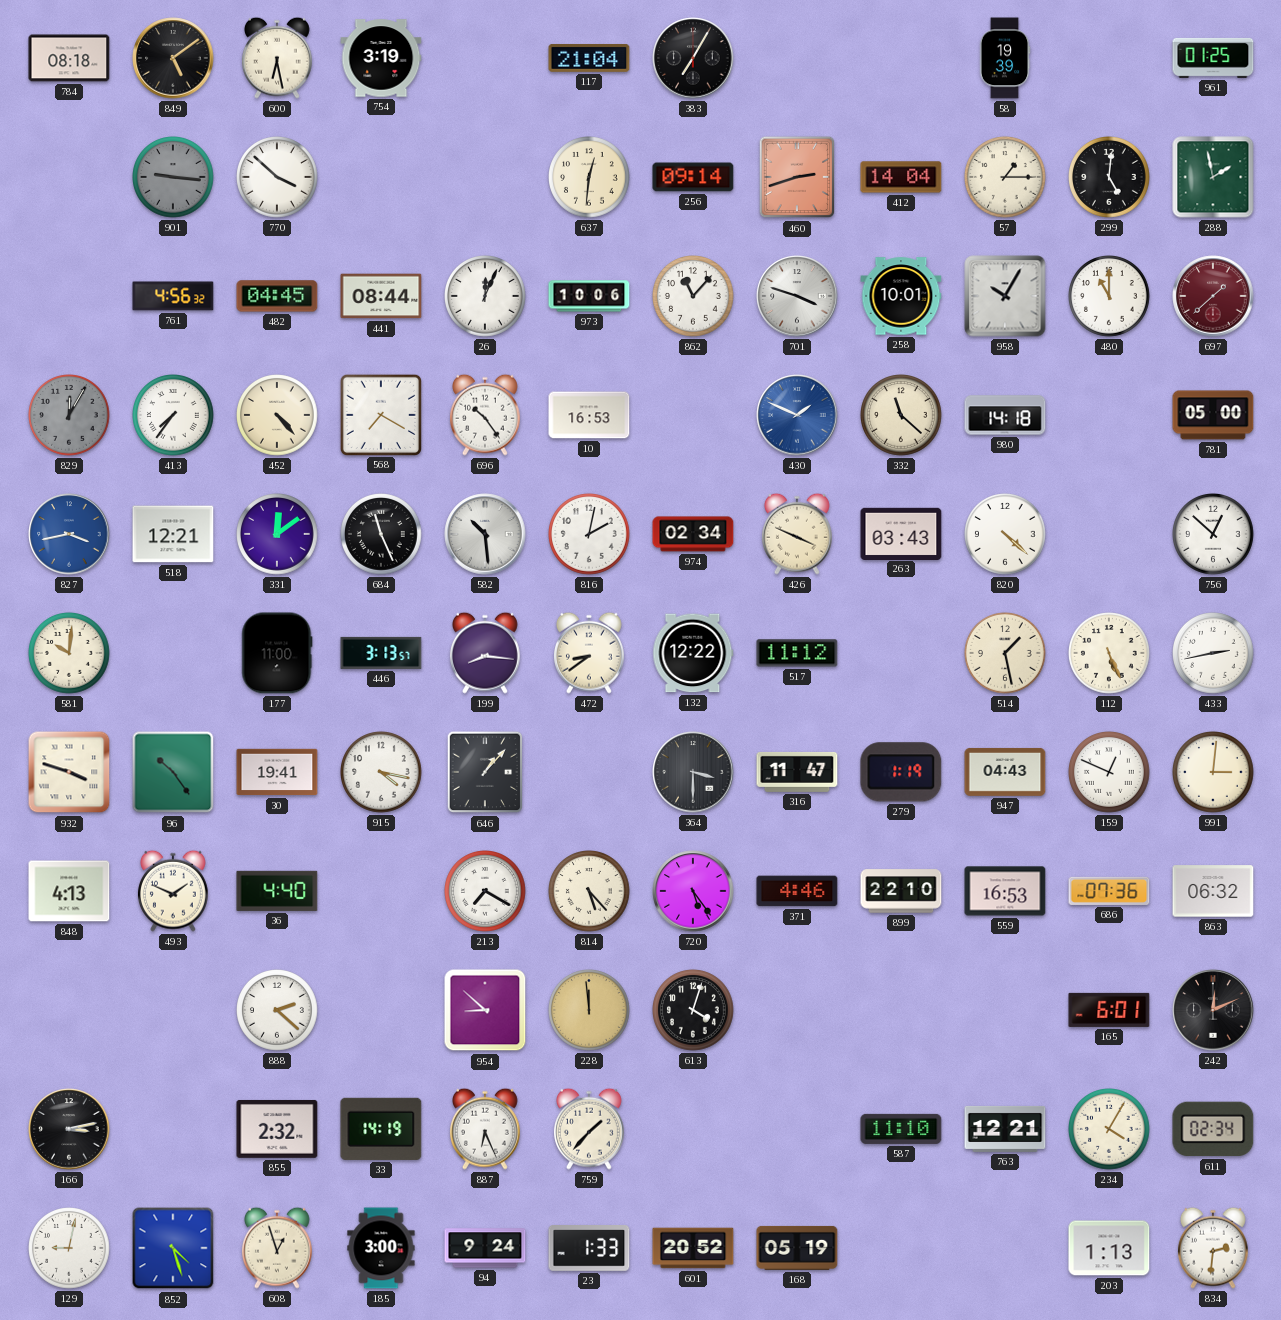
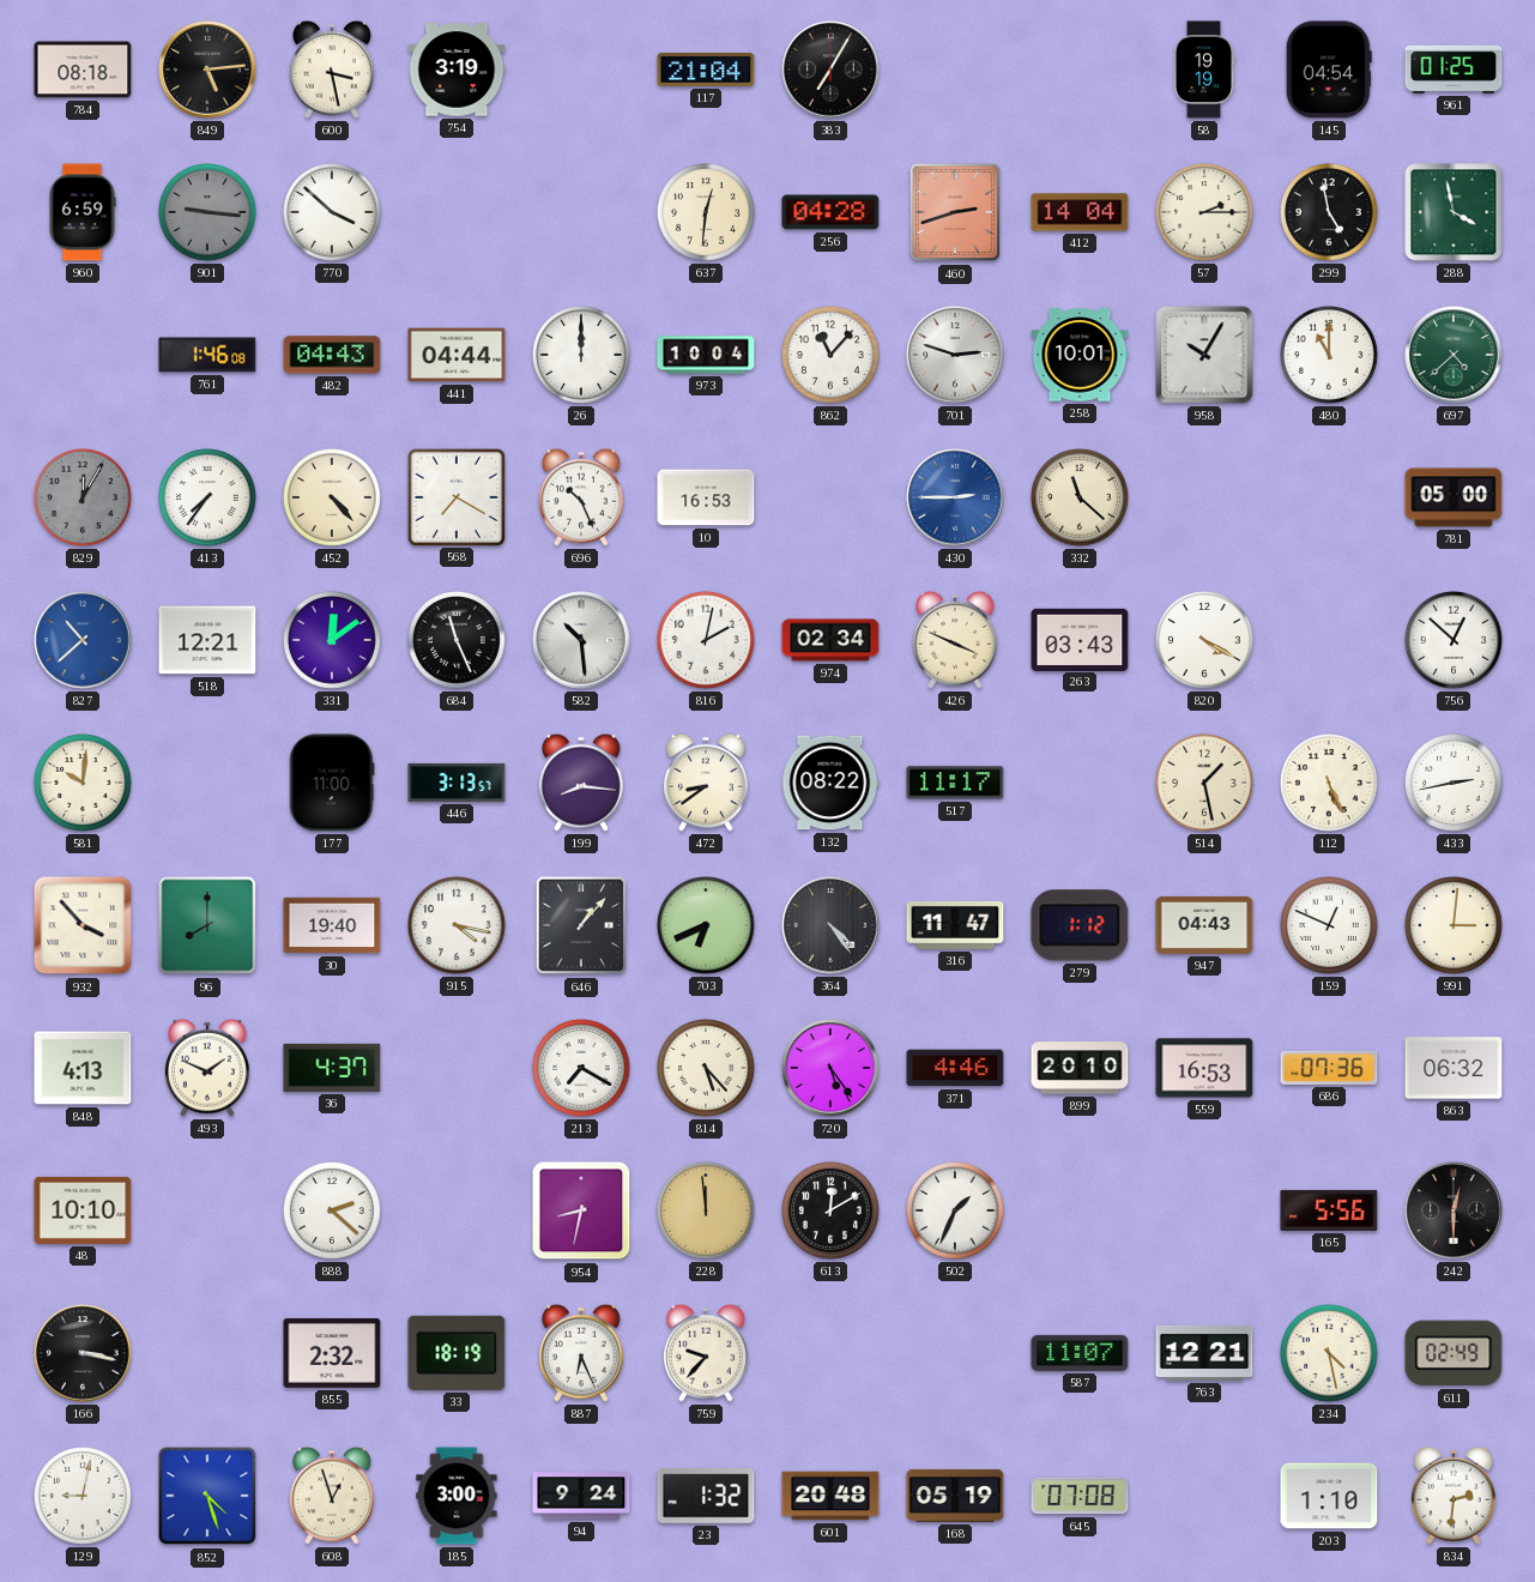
849: 5:09 -> 5:14
600: 6:28 -> 3:28
58: 19:39 -> 19:19
145: none -> 04:54
960: none -> 6:59
256: 09:14 -> 04:28
57: 1:15 -> 2:15
299: 5:01 -> 4:58
288: 1:58 -> 3:58
761: 4:56 -> 1:46
482: 04:45 -> 04:43
441: 08:44 -> 04:44
26: 12:04 -> 12:00
973: 10:06 -> 10:04
701: 3:48 -> 2:48
697: 1:38 -> 4:38
697 dial: burgundy -> green
696: 10:24 -> 10:26
430: 1:49 -> 2:45
980: 14:18 -> none
827: 3:43 -> 10:38
820: 4:22 -> 4:20
132: 12:22 -> 08:22
517: 11:12 -> 11:17
932: 3:48 -> 3:53
96: 10:24 -> 8:00
30: 19:41 -> 19:40
703: none -> 6:41
364: 3:30 -> 4:24
279: 1:19 -> 1:12
36: 4:40 -> 4:37
899: 22:10 -> 20:10
48: none -> 10:10
954: 8:52 -> 8:32
613: 4:03 -> 12:10
502: none -> 1:34
165: 6:01 -> 5:56
242: 12:11 -> 12:30
166: 3:13 -> 3:17
33: 14:19 -> 18:19
759: 1:37 -> 9:37
587: 11:10 -> 11:07
234: 4:05 -> 4:28
611: 02:34 -> 02:49
23: 1:33 -> 1:32
601: 20:52 -> 20:48
645: none -> 07:08
203: 1:13 -> 1:10
